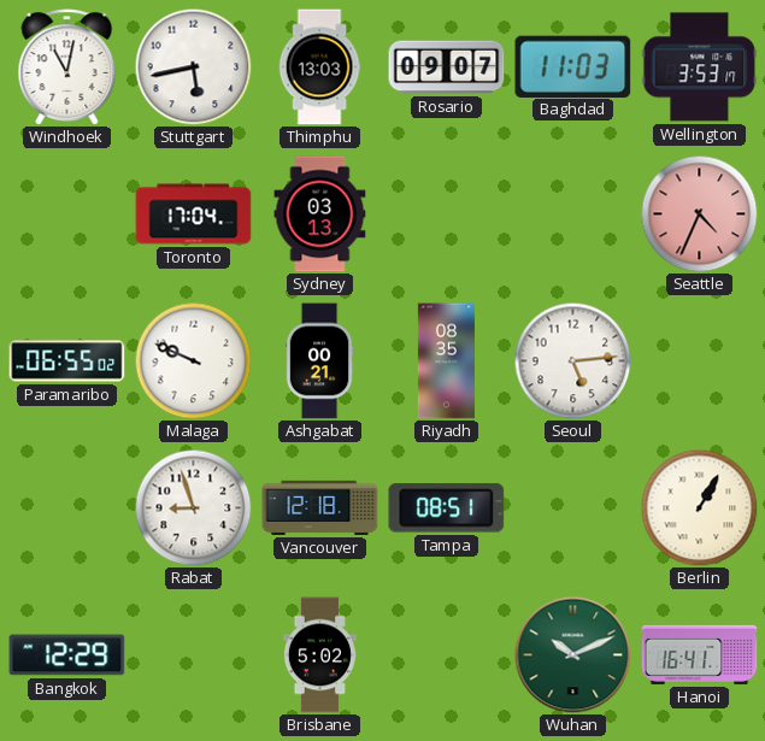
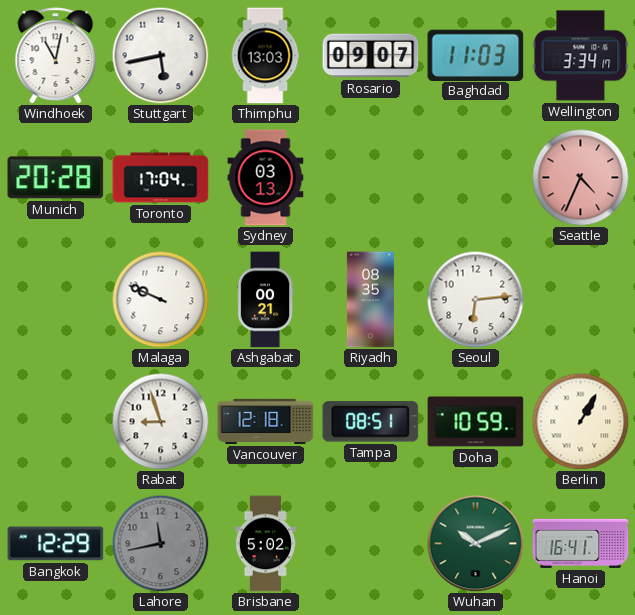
Wellington: 3:53 -> 3:34
Munich: none -> 20:28
Paramaribo: 06:55 -> none
Seoul: 5:14 -> 6:14
Doha: none -> 10:59
Lahore: none -> 11:43
